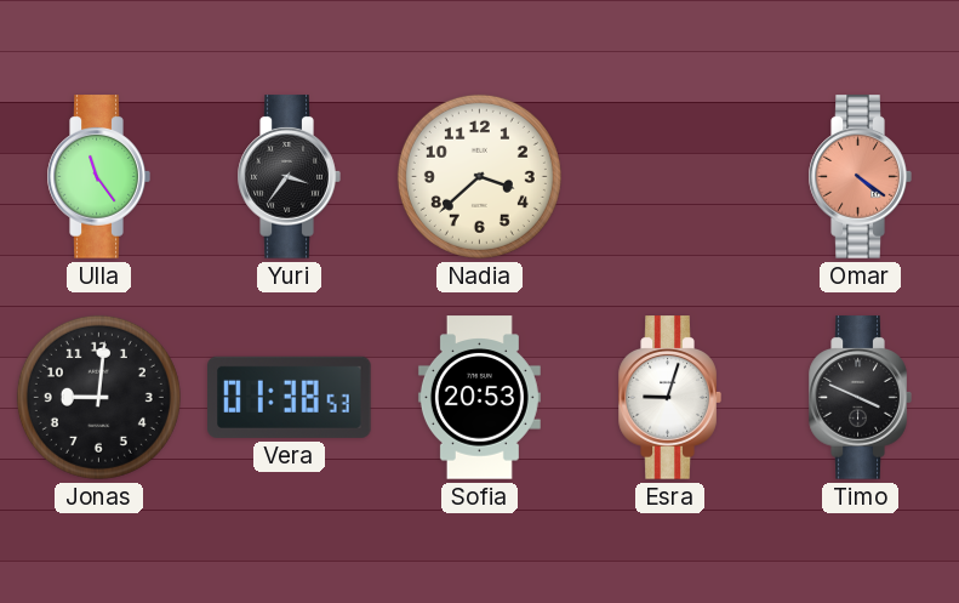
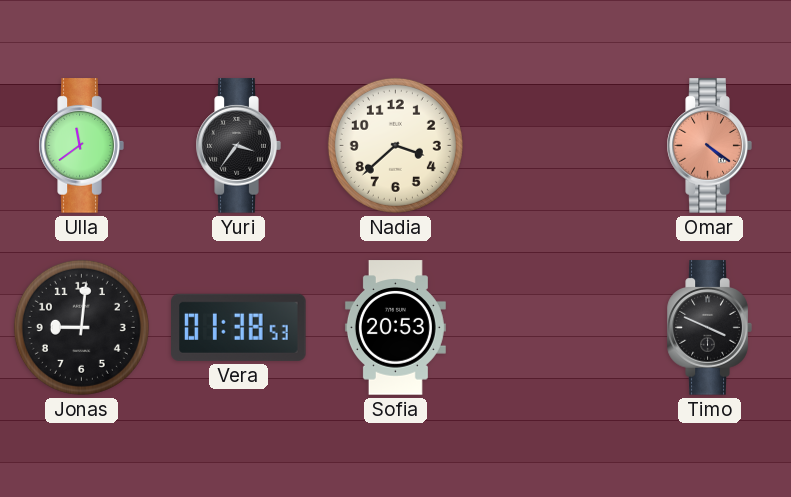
Ulla: 11:24 -> 11:39
Esra: 9:03 -> none
